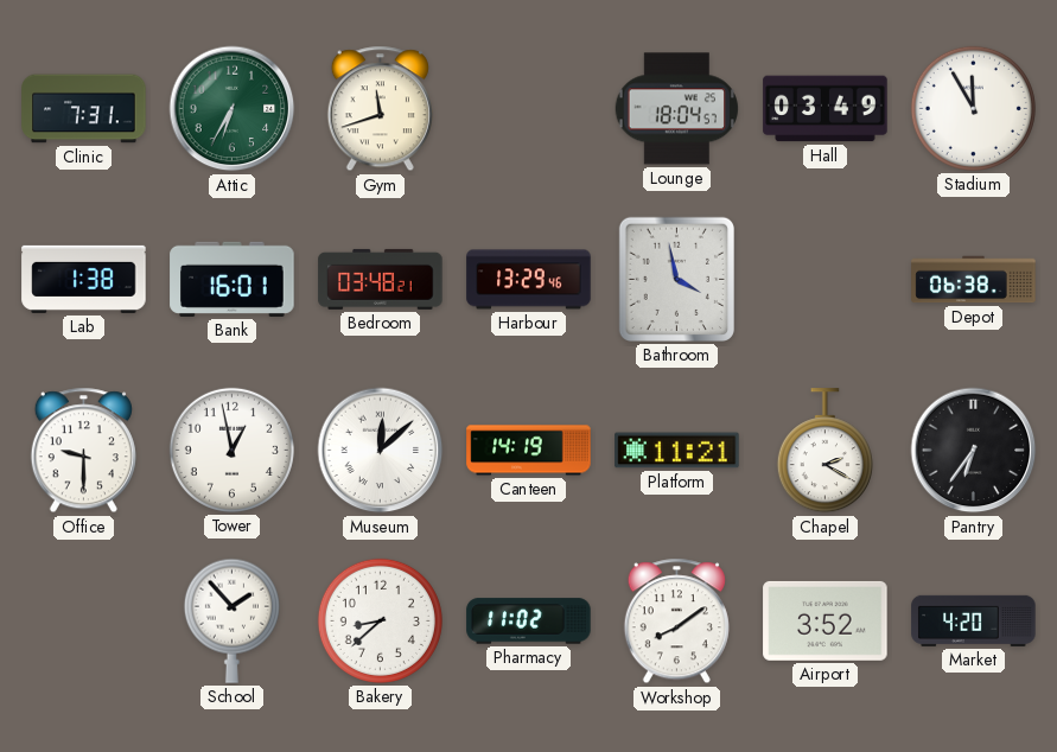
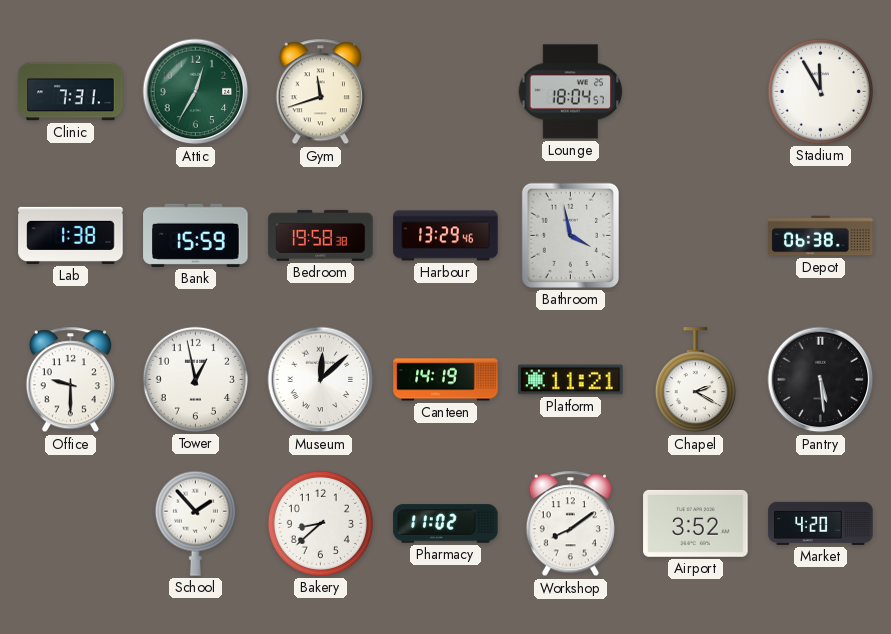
Attic: 6:35 -> 12:35
Hall: 03:49 -> none
Bank: 16:01 -> 15:59
Bedroom: 03:48 -> 19:58
Pantry: 6:36 -> 5:29
